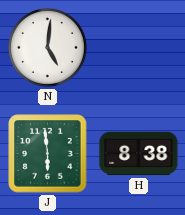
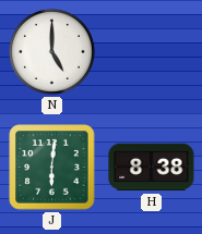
N: 5:01 -> 5:00
J: 5:59 -> 6:01
